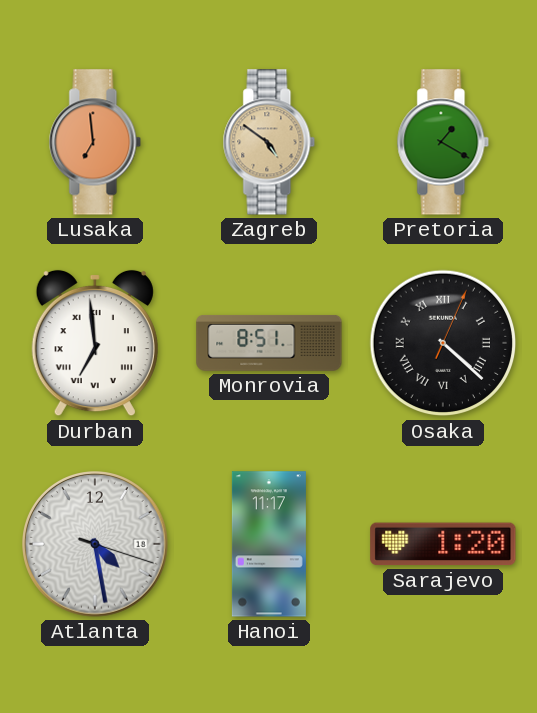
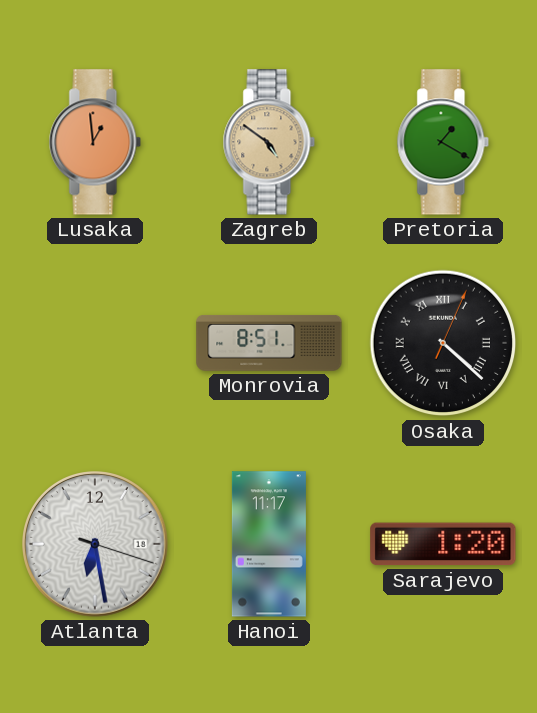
Lusaka: 6:59 -> 12:59
Durban: 6:59 -> none
Atlanta: 4:28 -> 6:28
